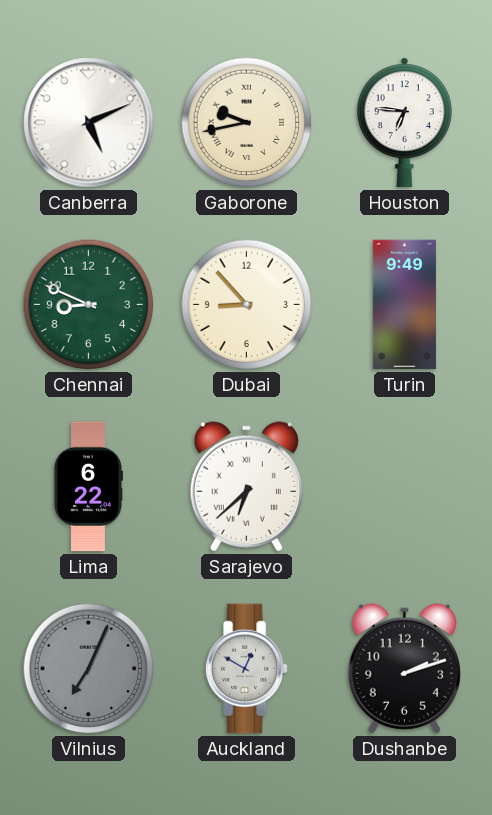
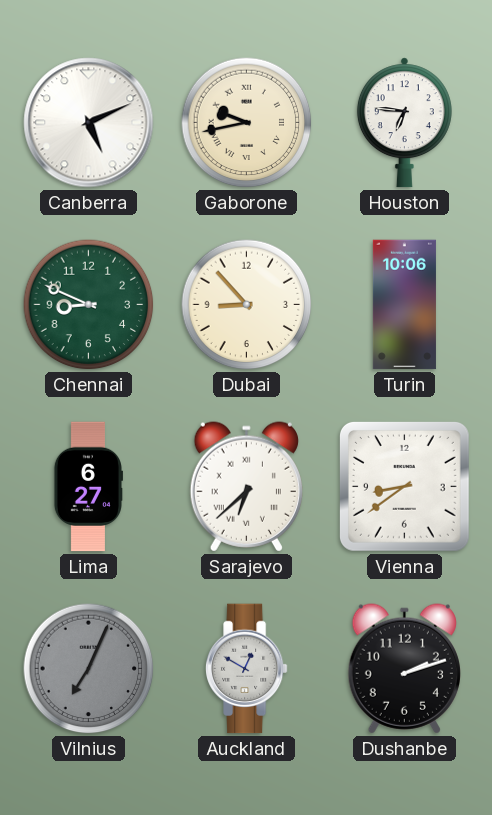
Turin: 9:49 -> 10:06
Lima: 6:22 -> 6:27
Vienna: none -> 8:39
